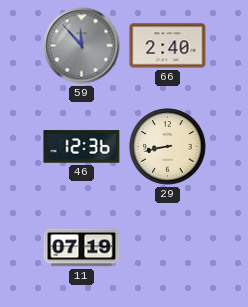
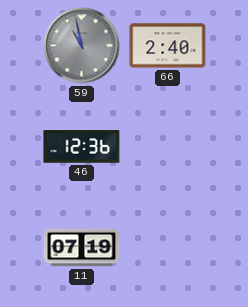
59: 11:53 -> 10:58
29: 8:43 -> none
